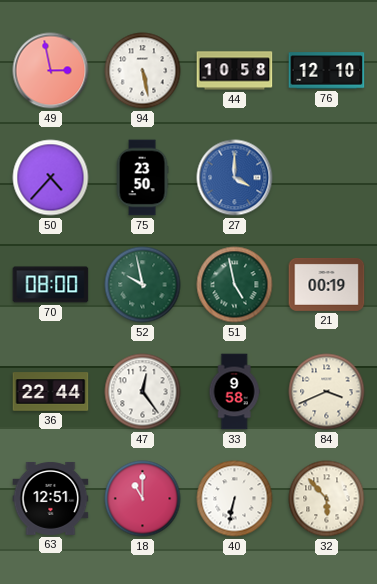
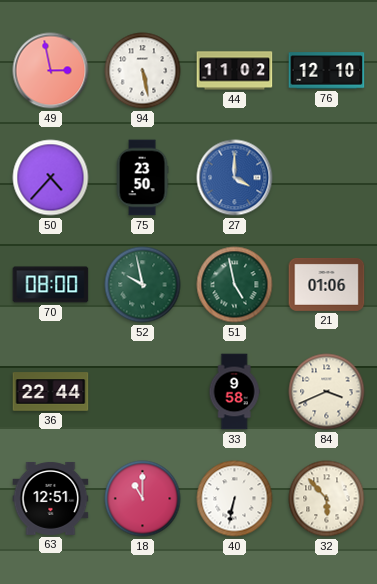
44: 10:58 -> 11:02
21: 00:19 -> 01:06
47: 12:24 -> none
